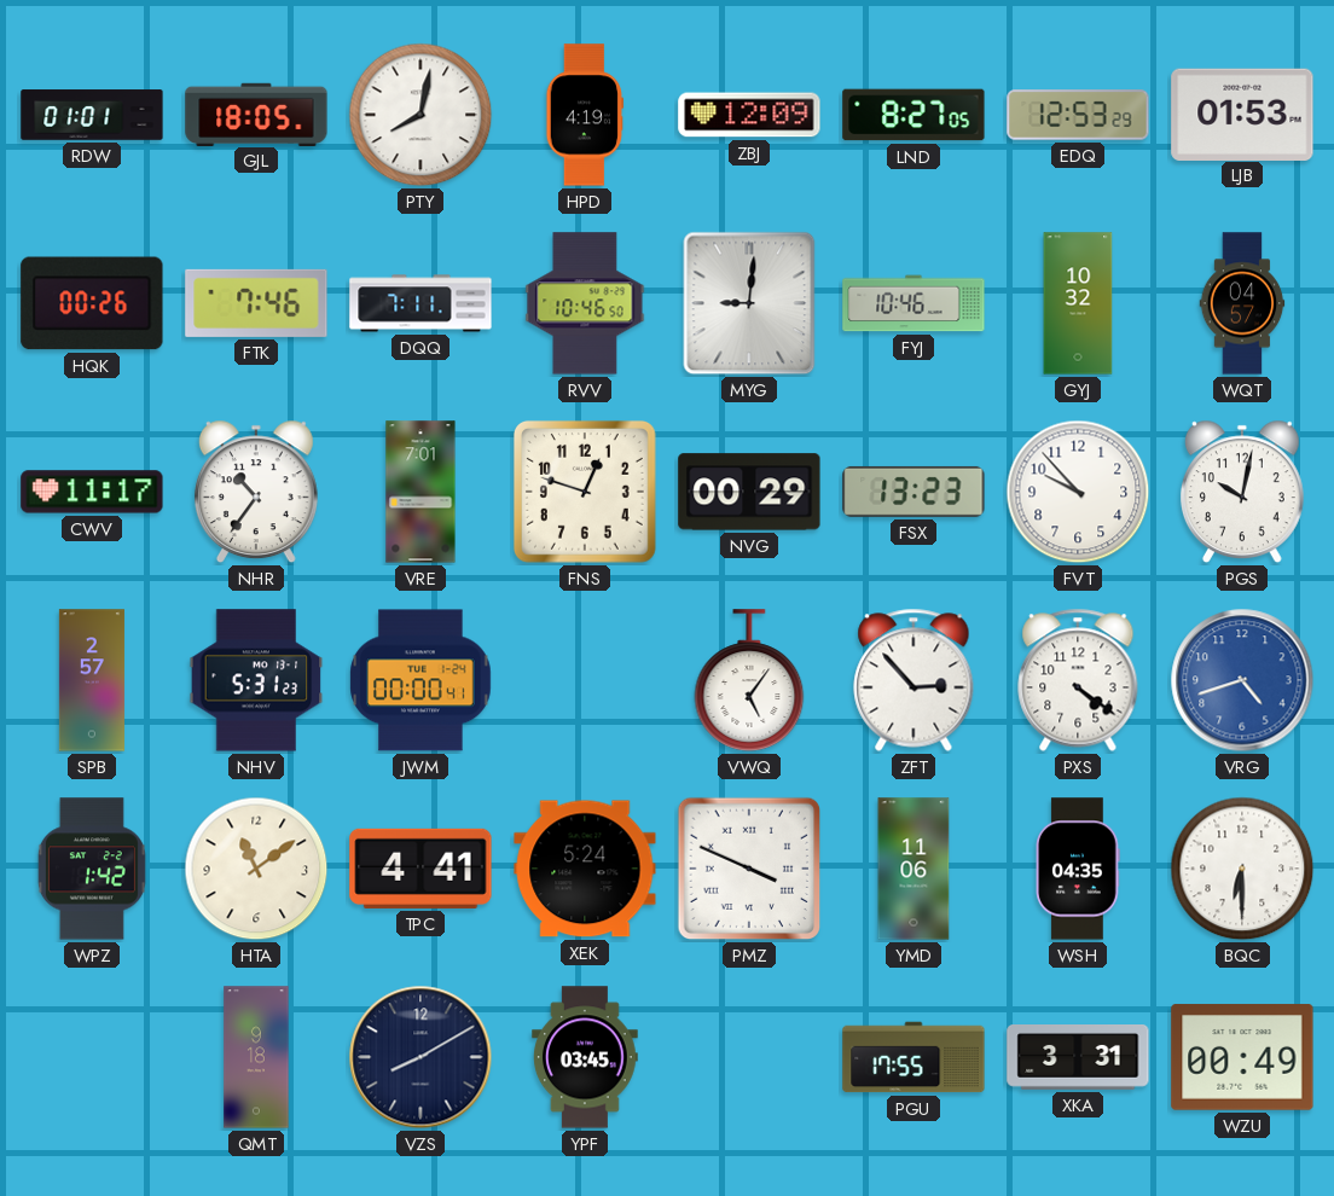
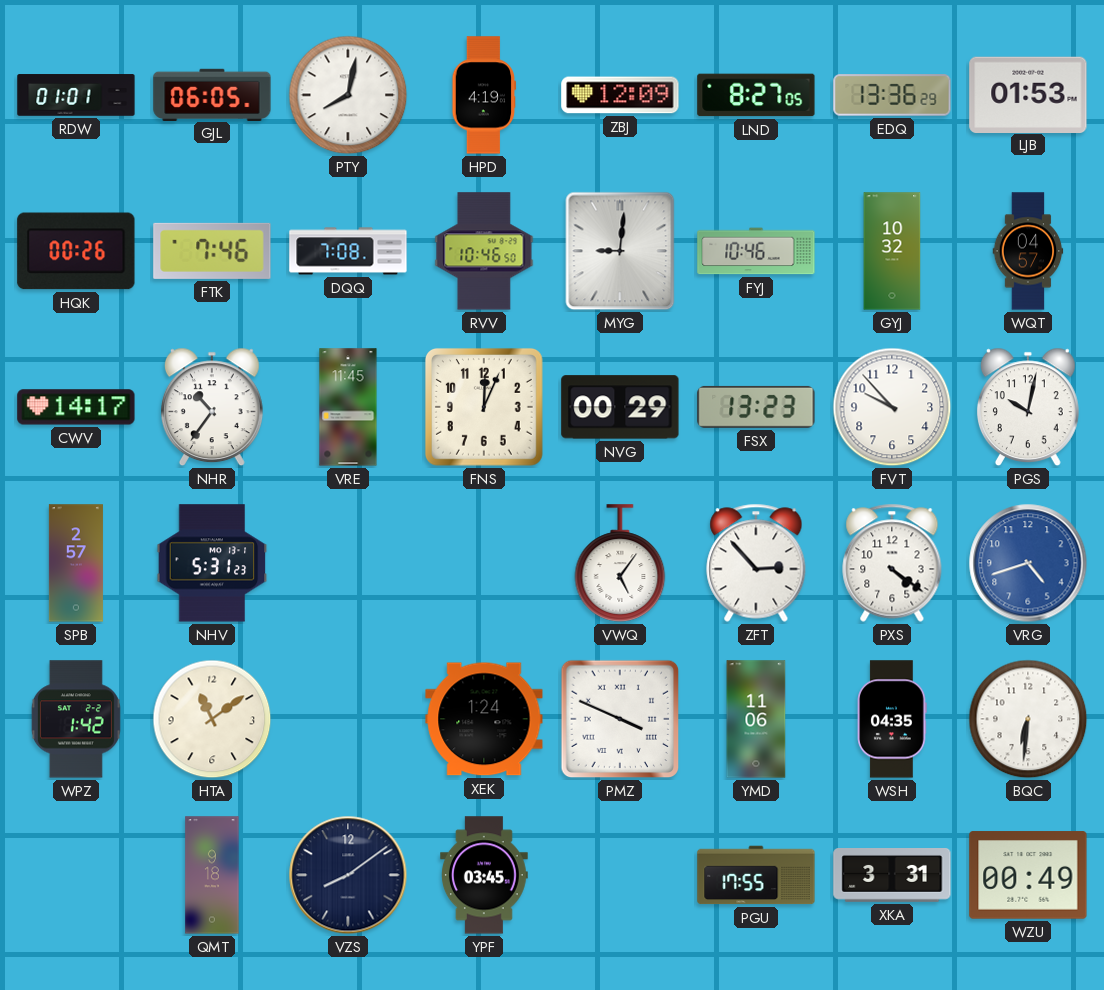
GJL: 18:05 -> 06:05
EDQ: 12:53 -> 13:36
DQQ: 7:11 -> 7:08
CWV: 11:17 -> 14:17
VRE: 7:01 -> 11:45
FNS: 12:48 -> 12:04
JWM: 00:00 -> none
TPC: 4:41 -> none
XEK: 5:24 -> 1:24
BQC: 6:30 -> 6:31
VZS: 8:10 -> 8:09
